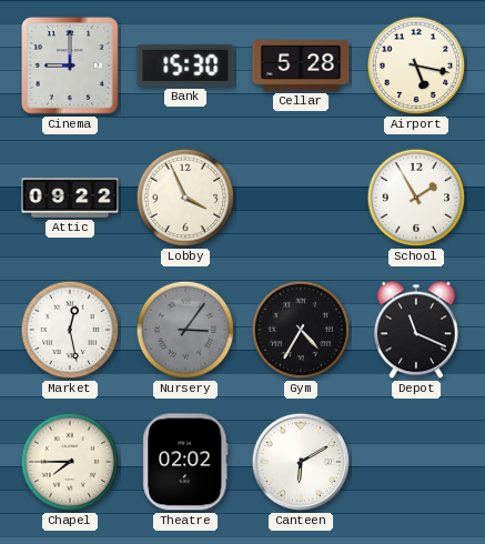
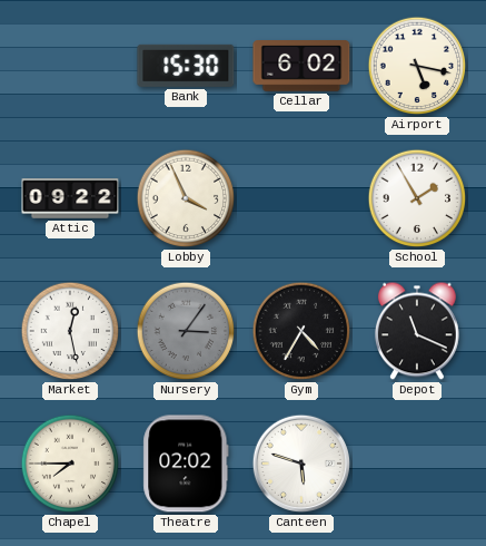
Cinema: 9:00 -> none
Cellar: 5:28 -> 6:02
Canteen: 6:10 -> 5:48
